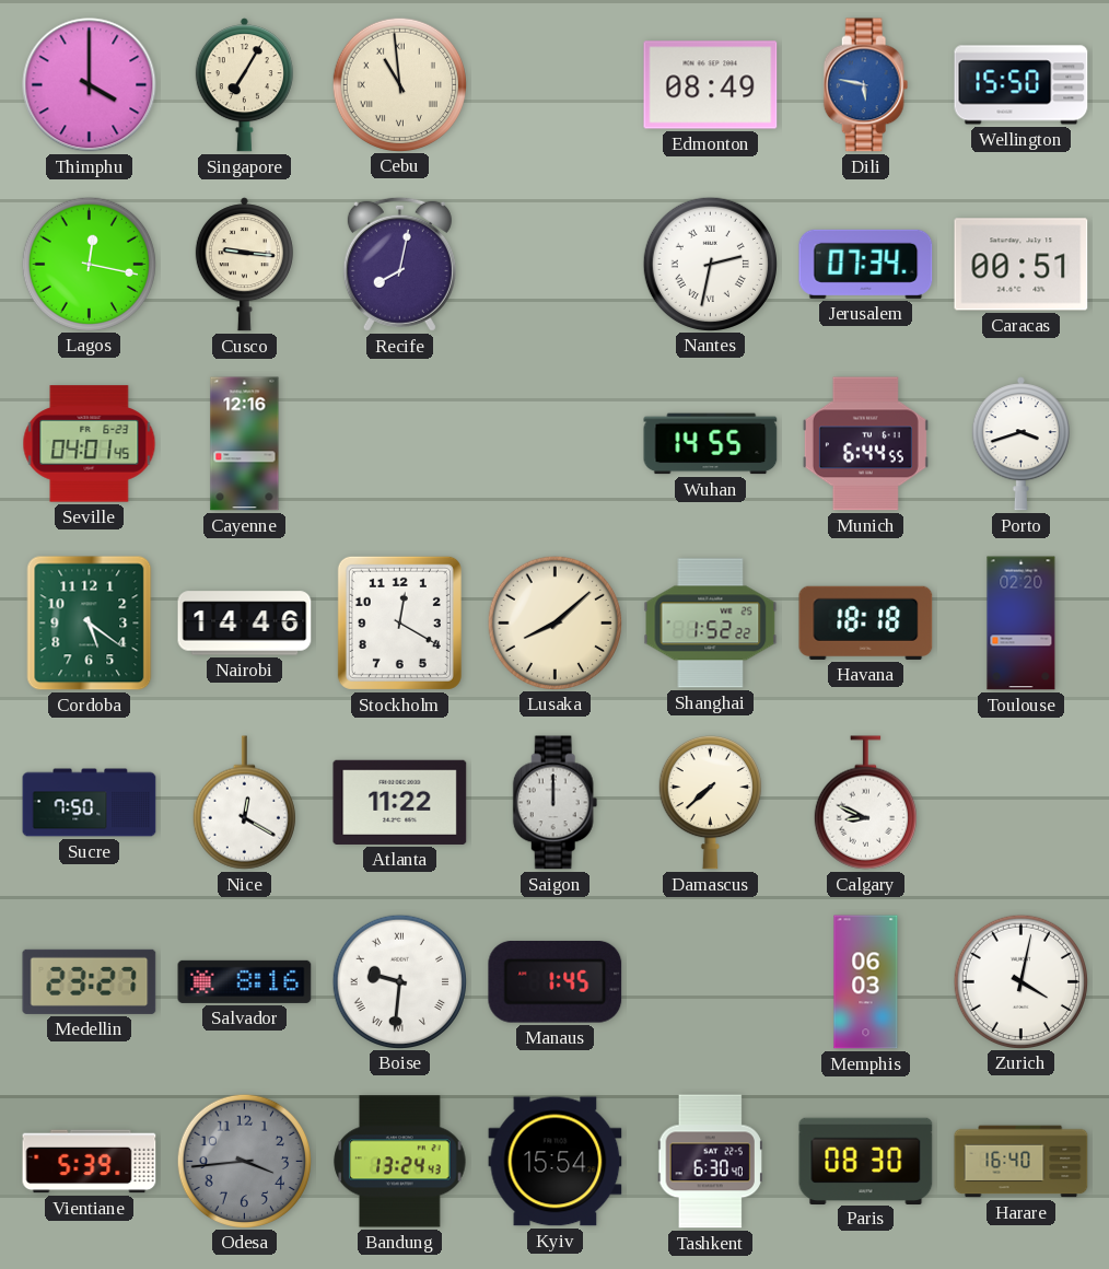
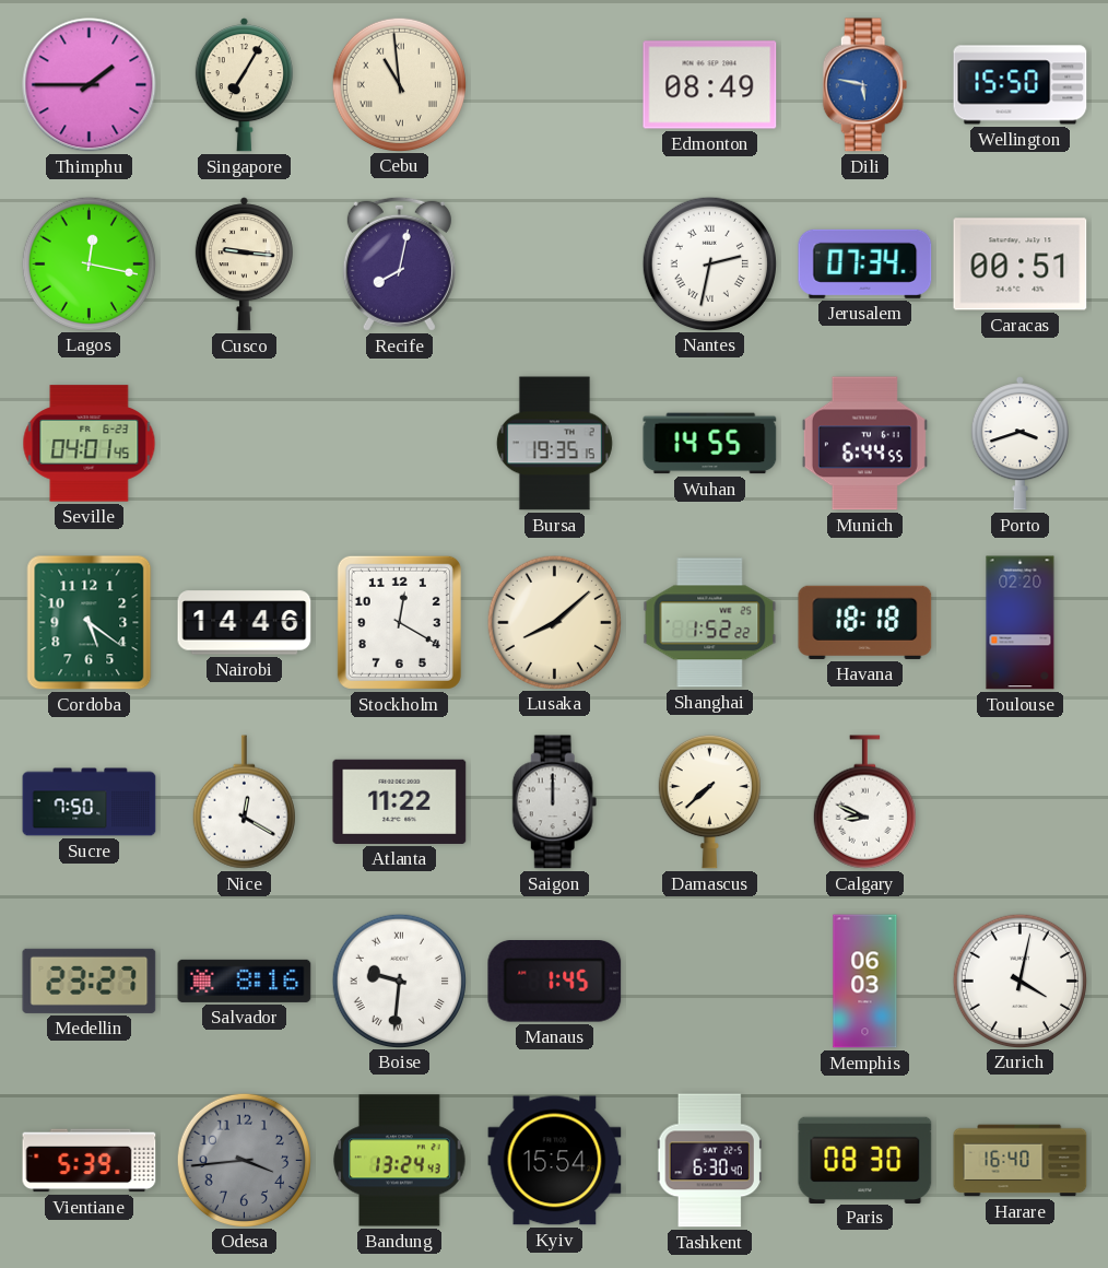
Thimphu: 4:00 -> 1:45
Cayenne: 12:16 -> none
Bursa: none -> 19:35
